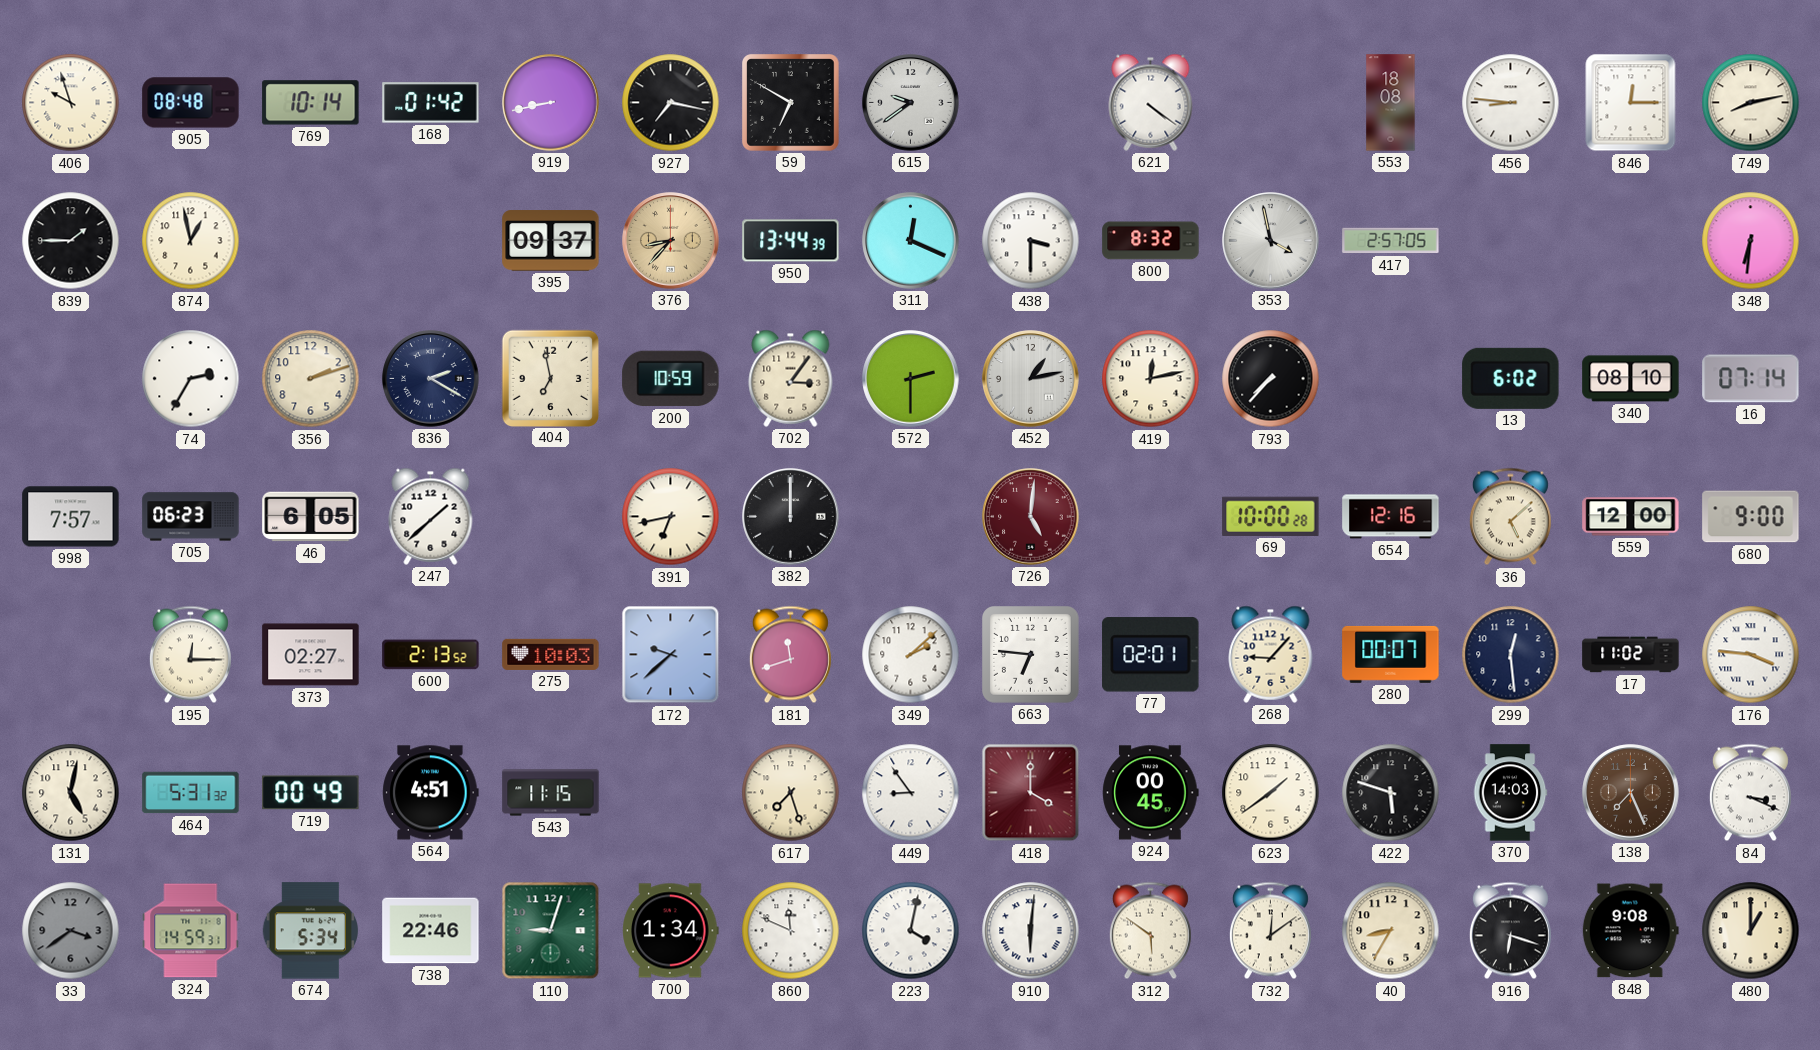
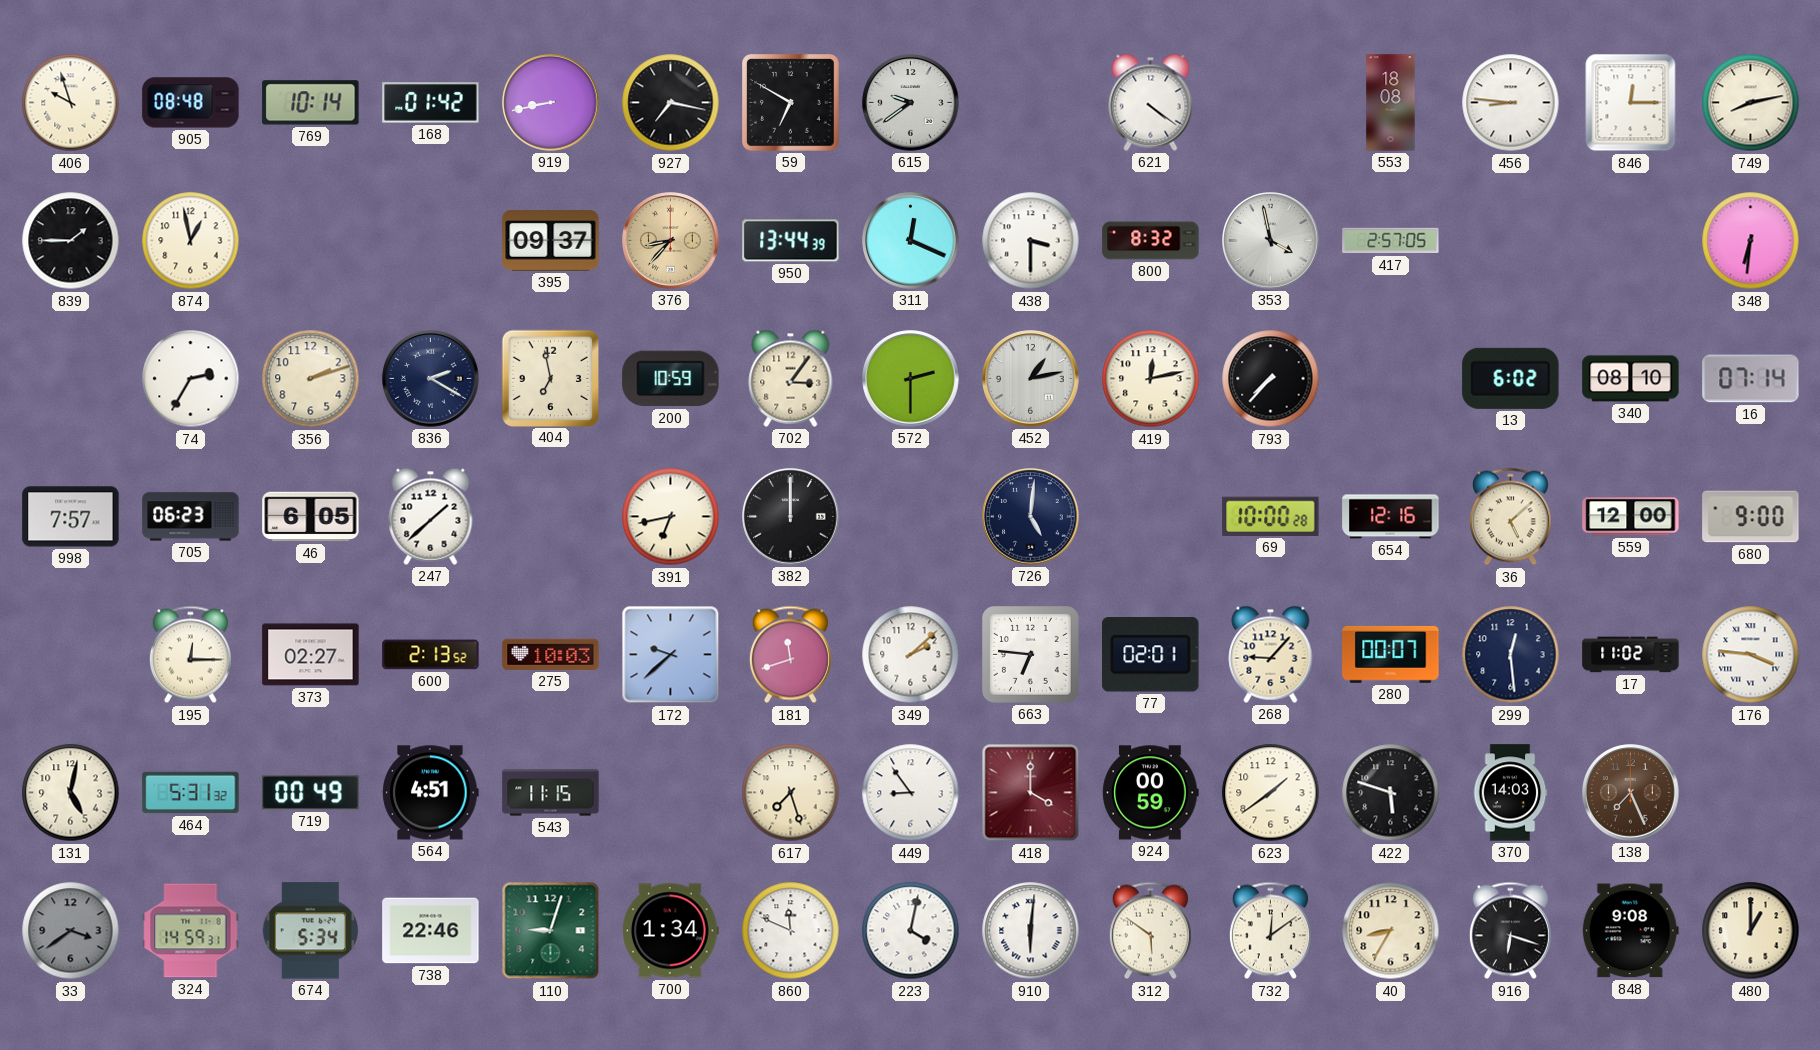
726 dial: burgundy -> navy
924: 00:45 -> 00:59
84: 3:19 -> none
